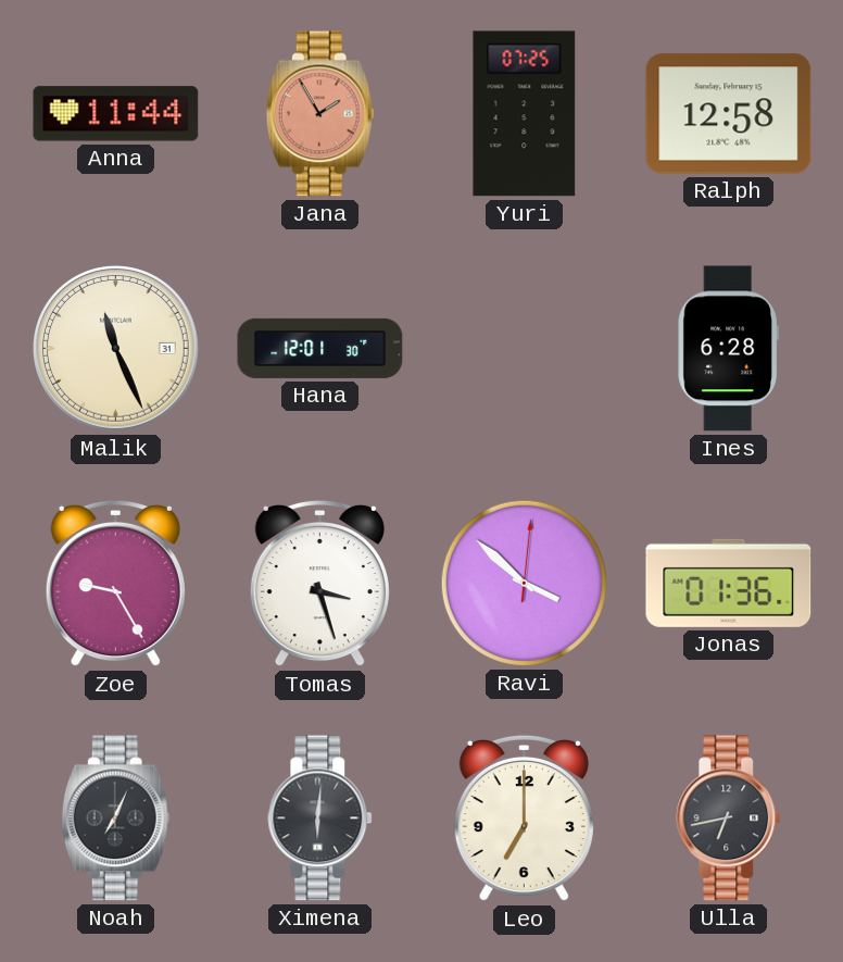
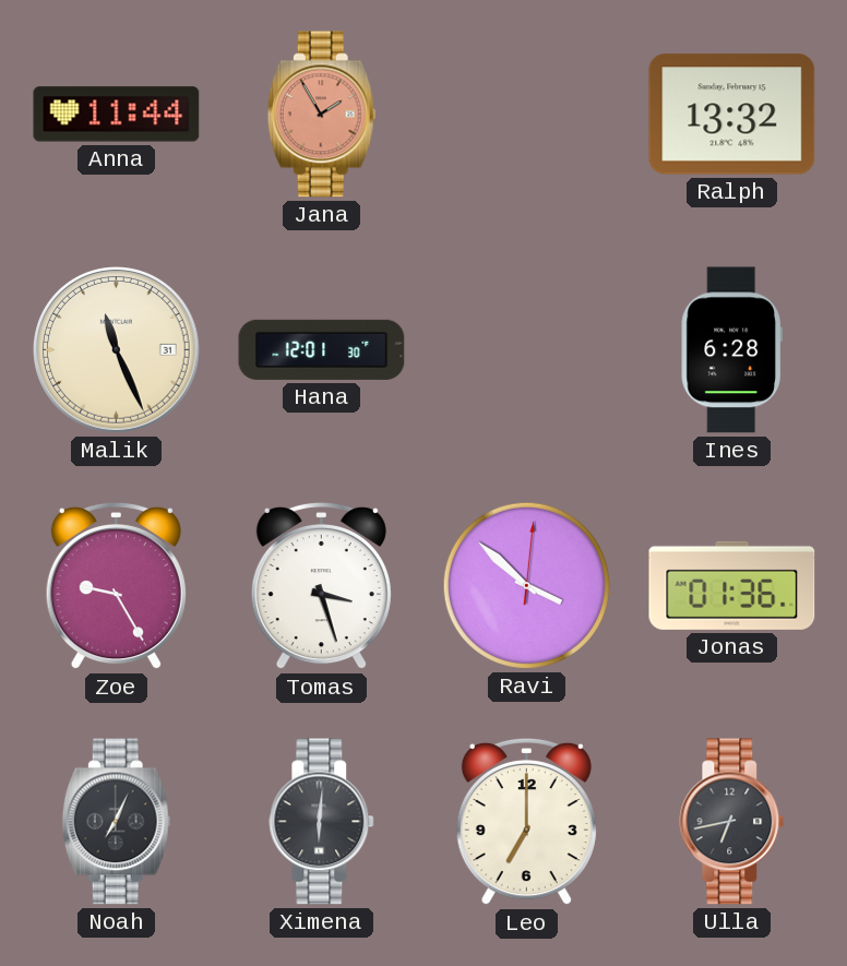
Yuri: 07:25 -> none
Ralph: 12:58 -> 13:32
